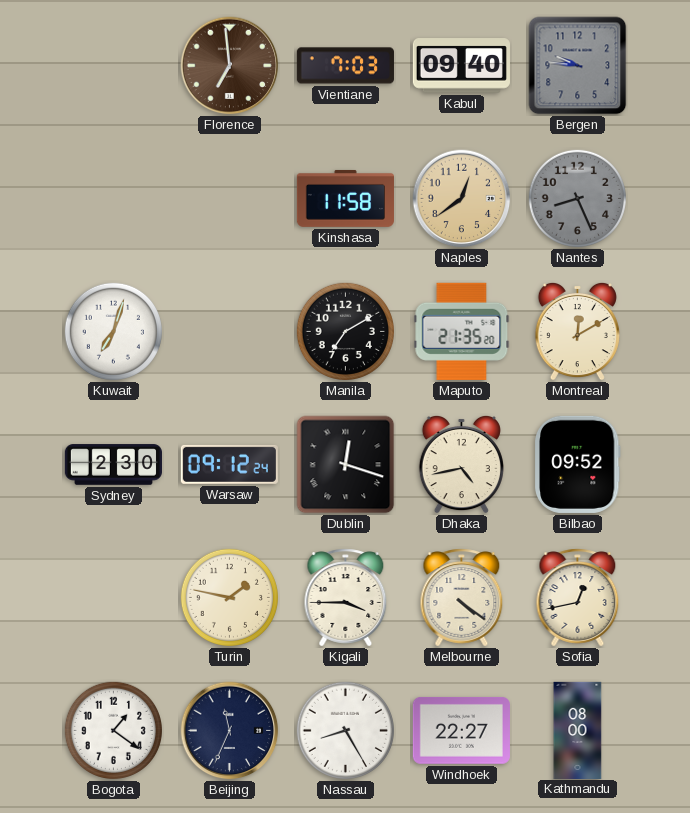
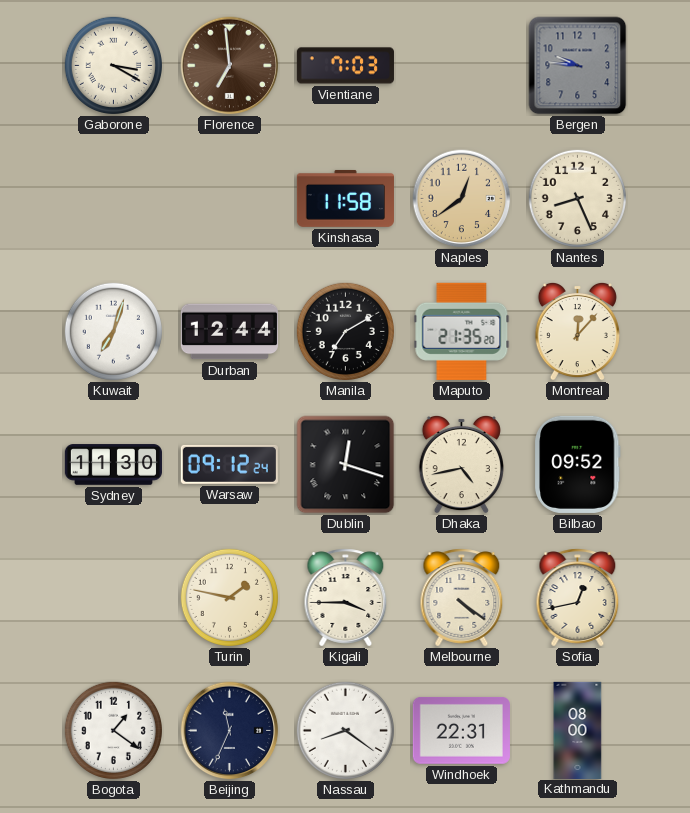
Gaborone: none -> 3:20
Kabul: 09:40 -> none
Nantes dial: grey -> cream
Durban: none -> 12:44
Montreal: 12:10 -> 12:07
Sydney: 2:30 -> 11:30
Nassau: 8:25 -> 8:21
Windhoek: 22:27 -> 22:31
